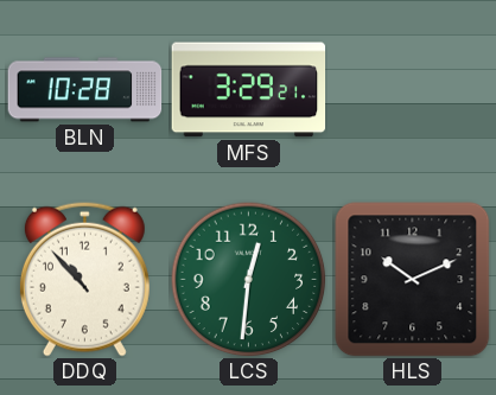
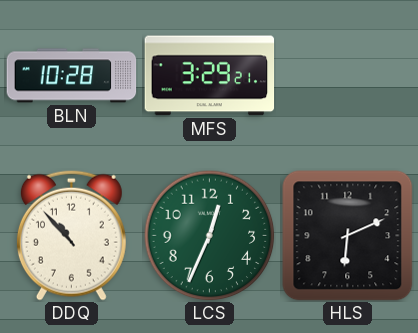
LCS: 12:31 -> 12:34
HLS: 10:11 -> 6:11
